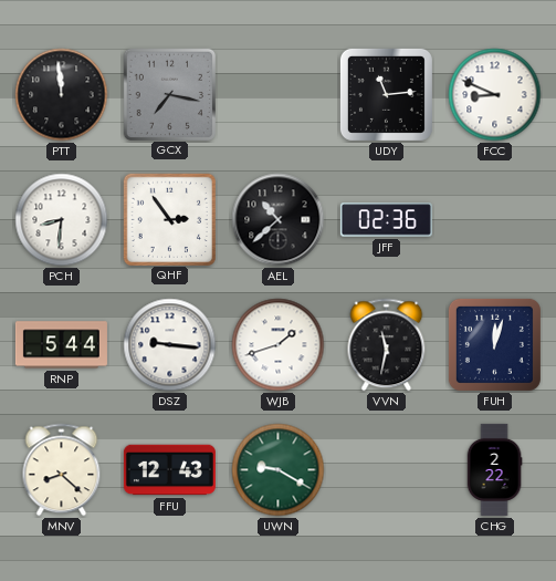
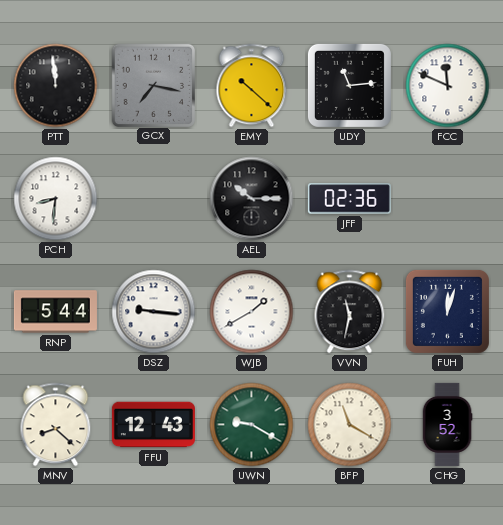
EMY: none -> 10:22
FCC: 8:49 -> 11:49
QHF: 2:54 -> none
AEL: 10:38 -> 10:15
WJB: 1:42 -> 1:40
BFP: none -> 11:20
CHG: 2:22 -> 3:52
